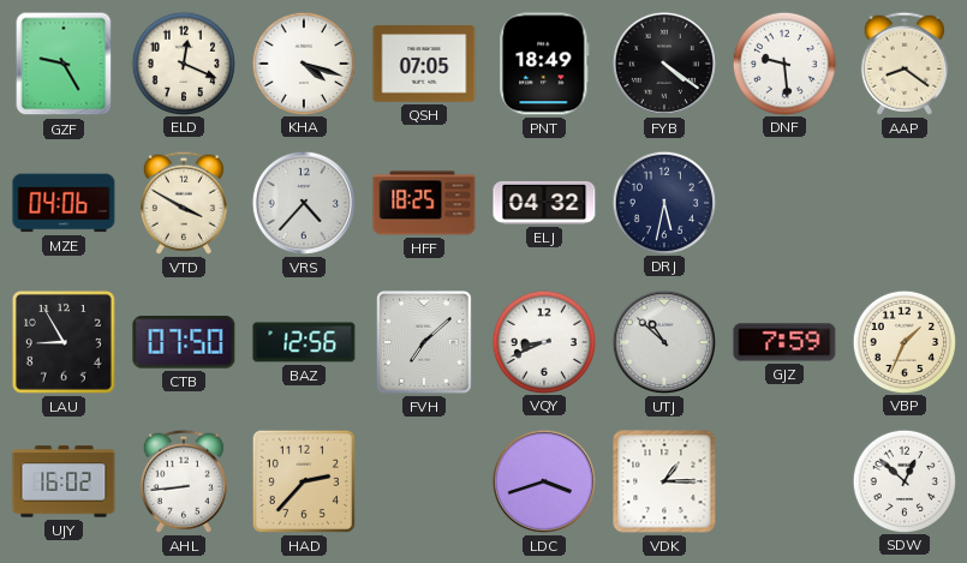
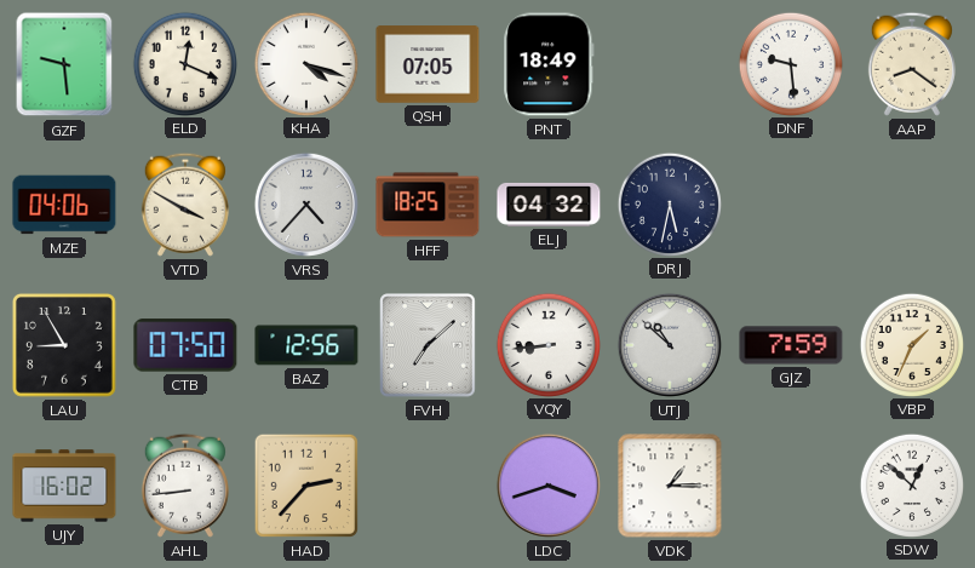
GZF: 9:25 -> 9:29
FYB: 4:21 -> none
VQY: 8:41 -> 8:44
